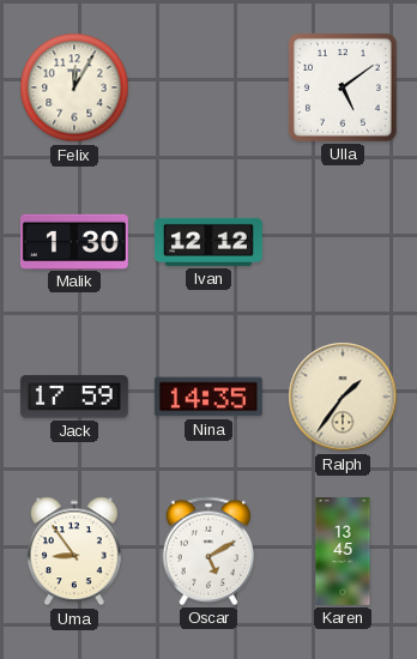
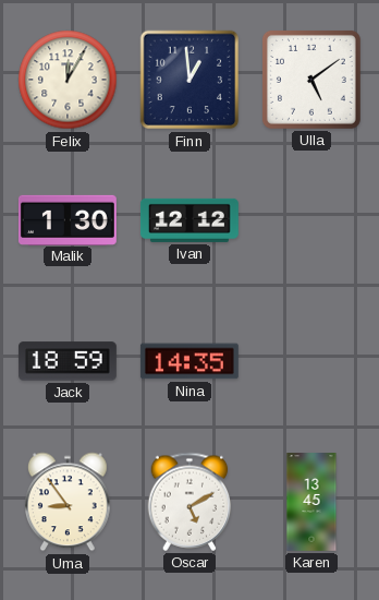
Finn: none -> 12:59
Jack: 17:59 -> 18:59
Ralph: 1:36 -> none
